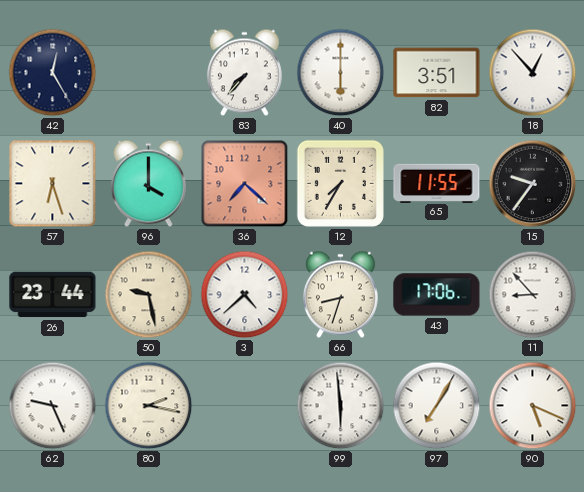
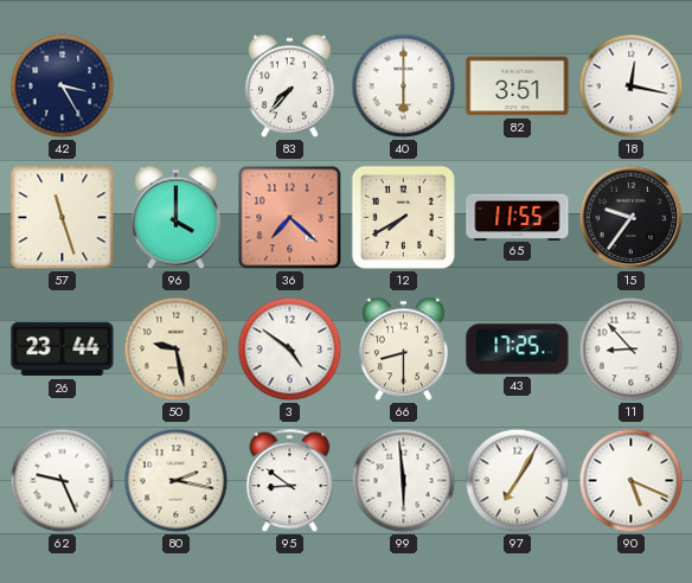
42: 12:25 -> 3:25
18: 12:53 -> 12:17
57: 6:27 -> 11:27
12: 7:35 -> 7:40
3: 4:38 -> 4:51
66: 8:33 -> 8:30
43: 17:06 -> 17:25
95: none -> 8:51
